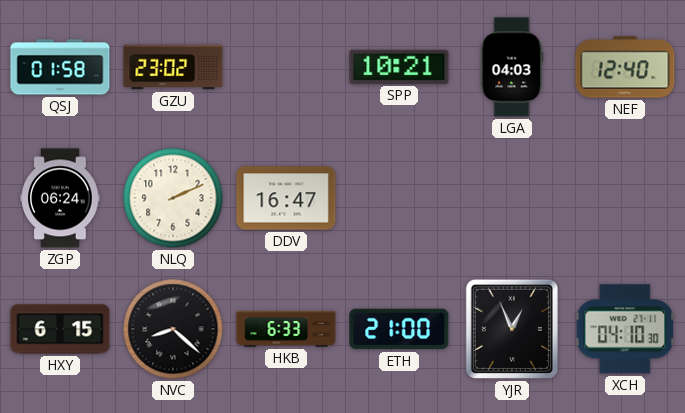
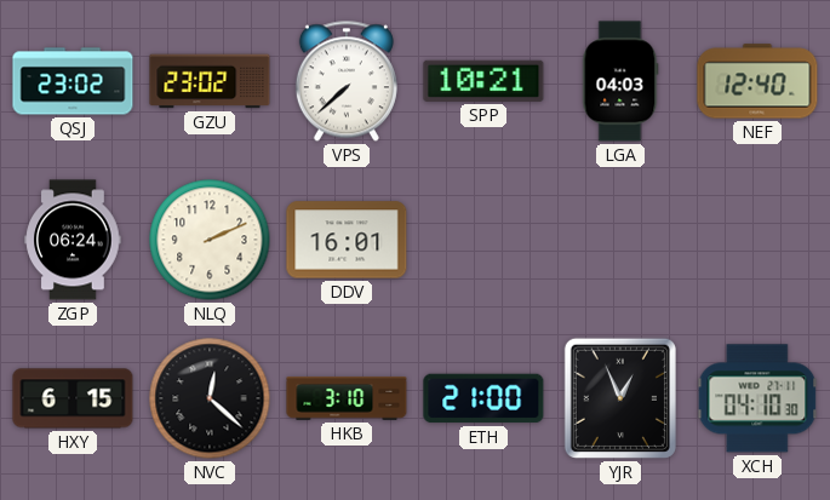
QSJ: 01:58 -> 23:02
VPS: none -> 7:38
DDV: 16:47 -> 16:01
NVC: 8:22 -> 12:22
HKB: 6:33 -> 3:10
